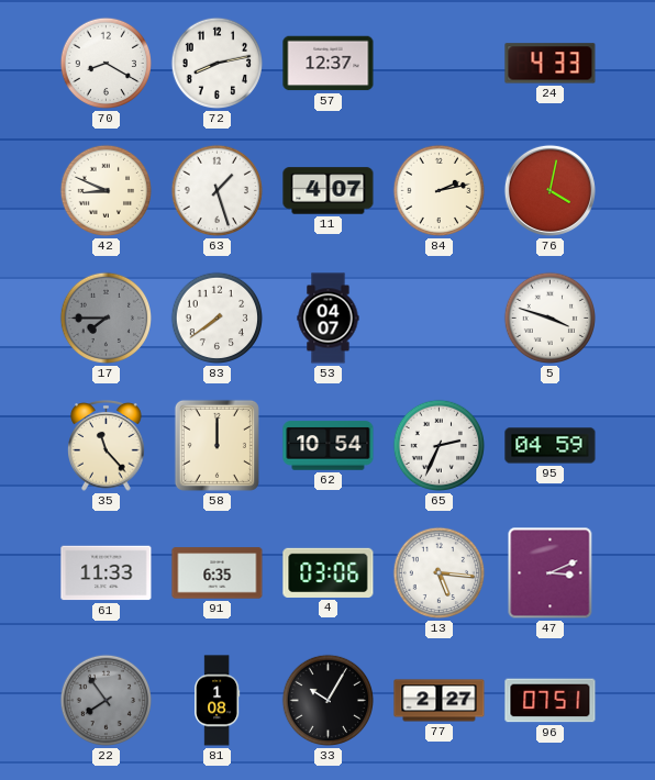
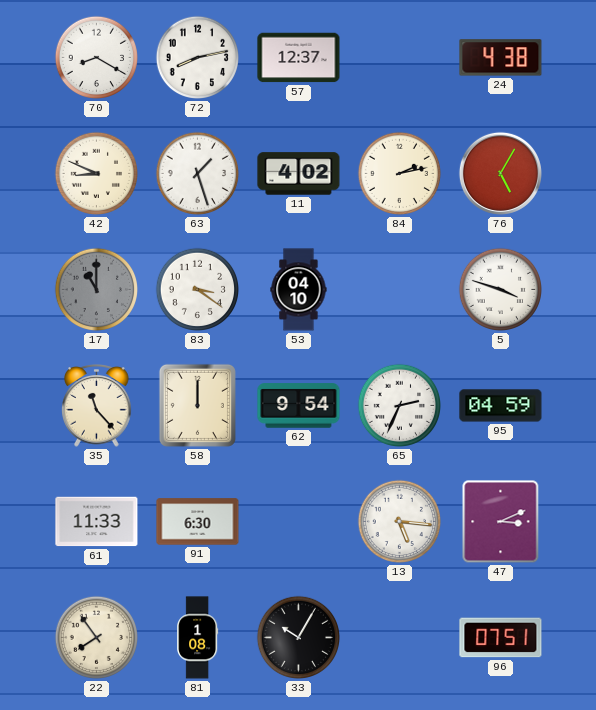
24: 4:33 -> 4:38
11: 4:07 -> 4:02
76: 4:02 -> 5:05
17: 7:45 -> 11:00
83: 7:39 -> 3:21
53: 04:07 -> 04:10
62: 10:54 -> 9:54
91: 6:35 -> 6:30
4: 03:06 -> none
22 dial: grey -> cream
77: 2:27 -> none
